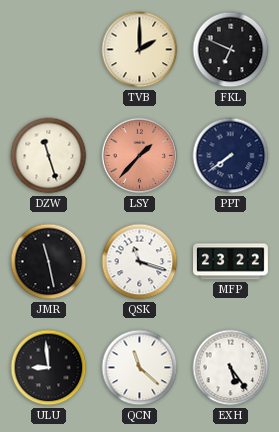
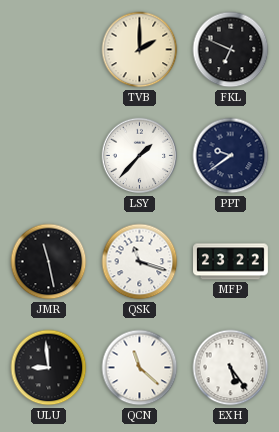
DZW: 11:27 -> none
LSY dial: salmon -> white
PPT: 7:39 -> 9:39
